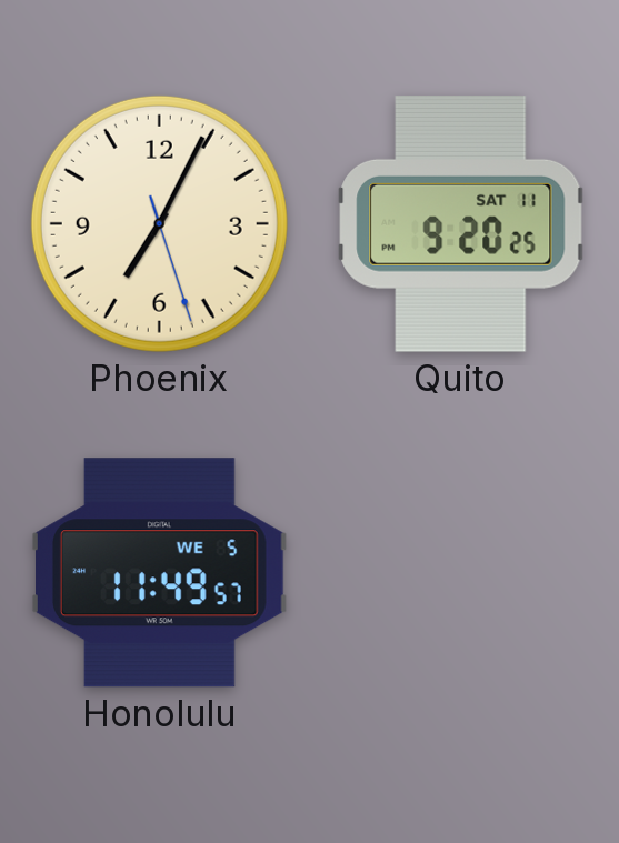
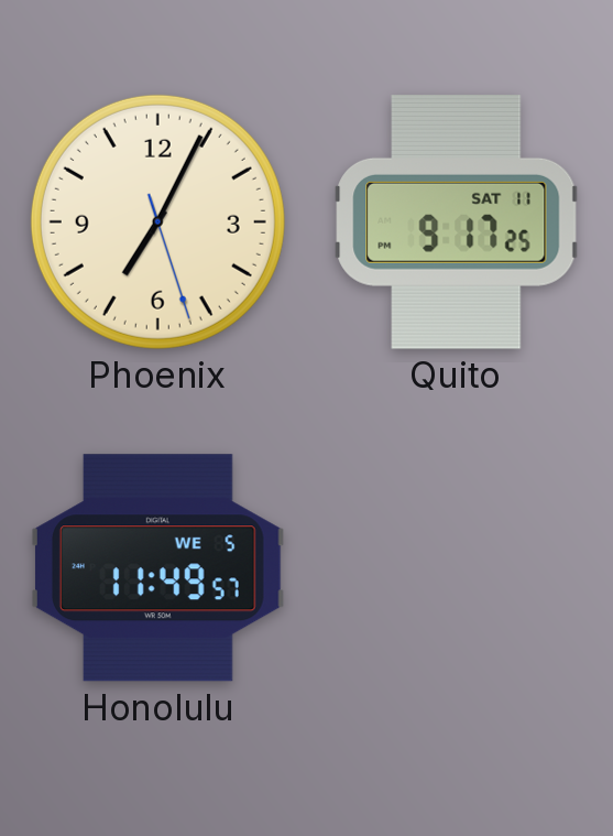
Quito: 9:20 -> 9:17
